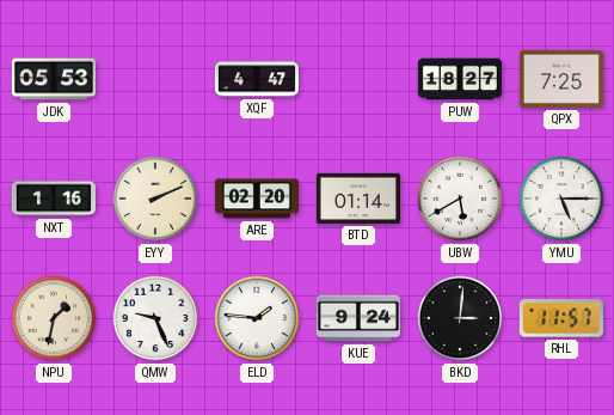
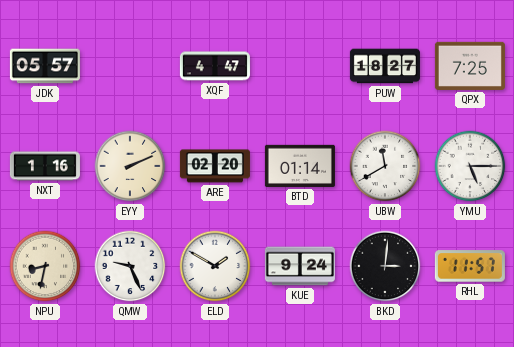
JDK: 05:53 -> 05:57
UBW: 5:40 -> 11:40
NPU: 1:32 -> 8:32
ELD: 1:46 -> 1:50
